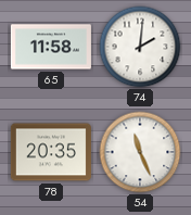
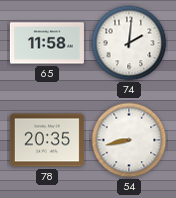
54: 11:26 -> 8:43
